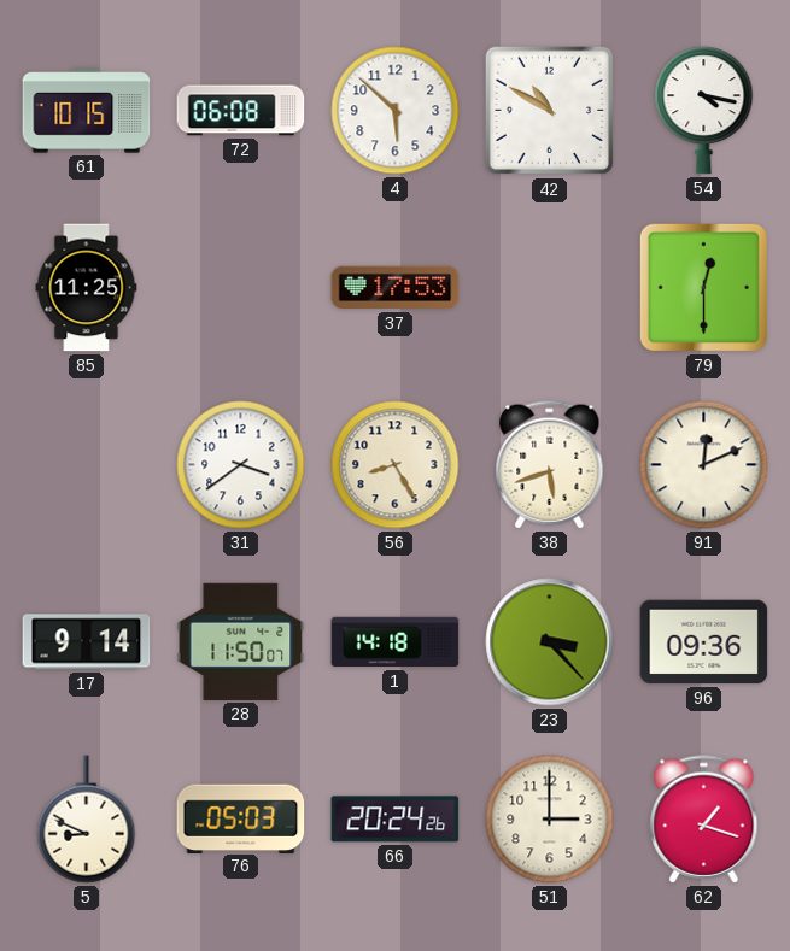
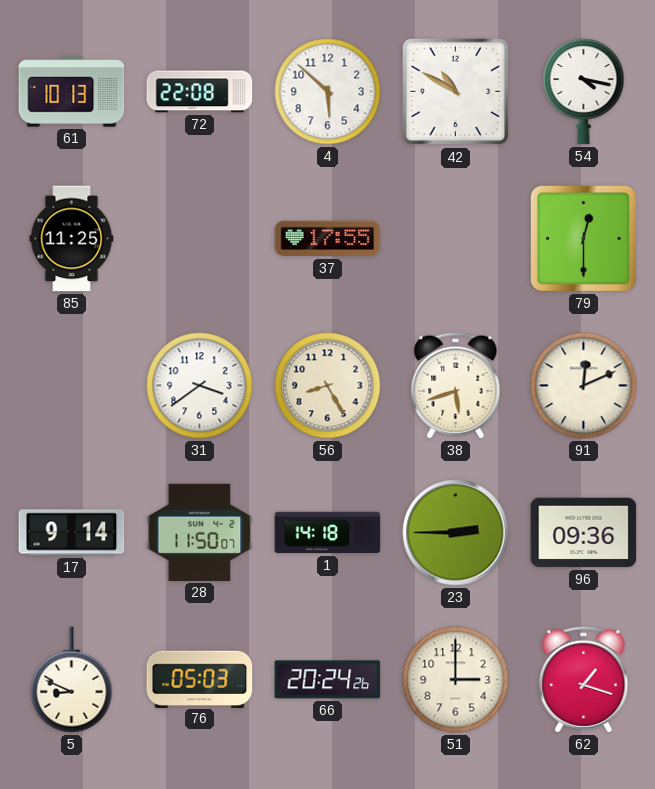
61: 10:15 -> 10:13
72: 06:08 -> 22:08
37: 17:53 -> 17:55
23: 3:23 -> 2:45
